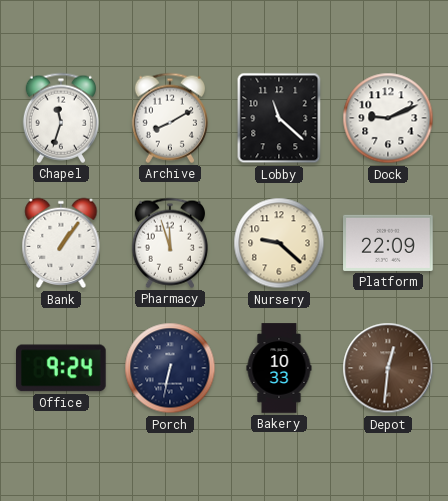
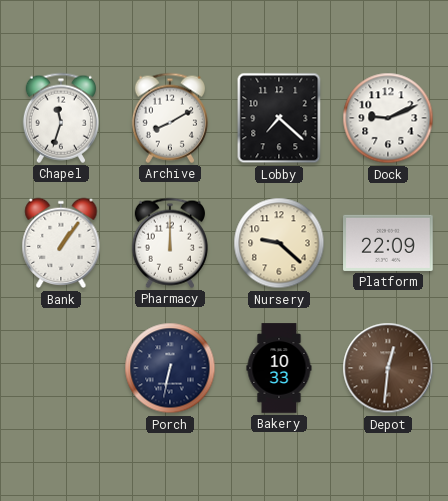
Lobby: 11:22 -> 7:22
Pharmacy: 11:57 -> 12:00
Office: 9:24 -> none
